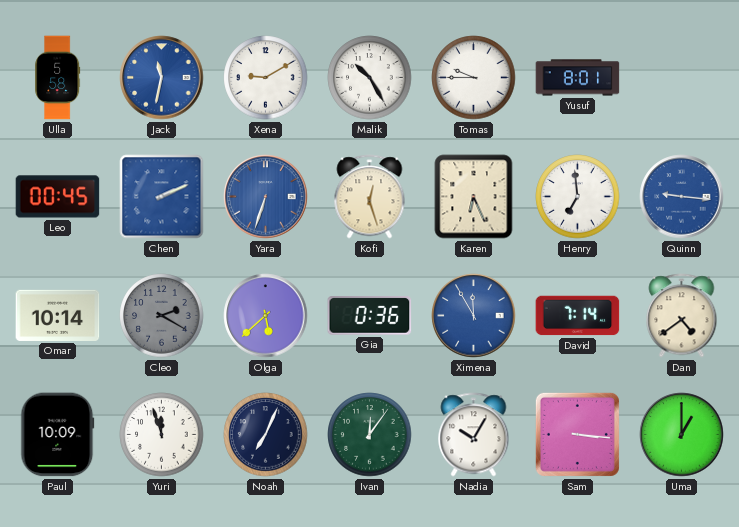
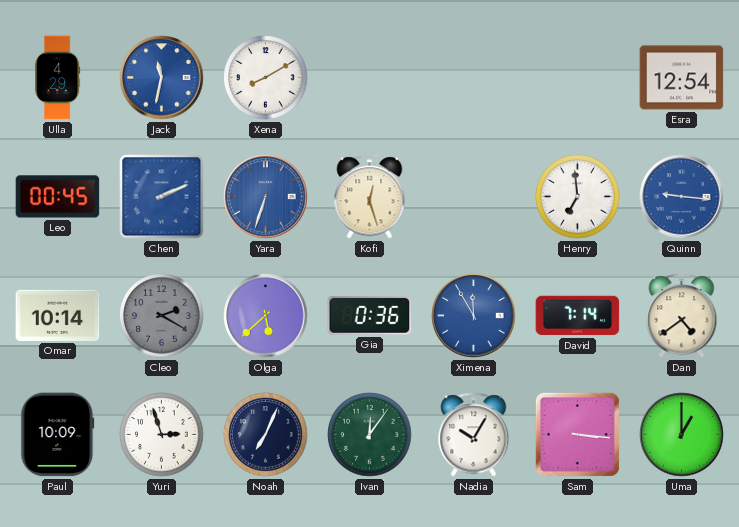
Ulla: 5:58 -> 4:29
Xena: 9:10 -> 8:10
Malik: 10:25 -> none
Tomas: 9:45 -> none
Yusuf: 8:01 -> none
Esra: none -> 12:54
Karen: 6:26 -> none
Yuri: 11:57 -> 2:57
